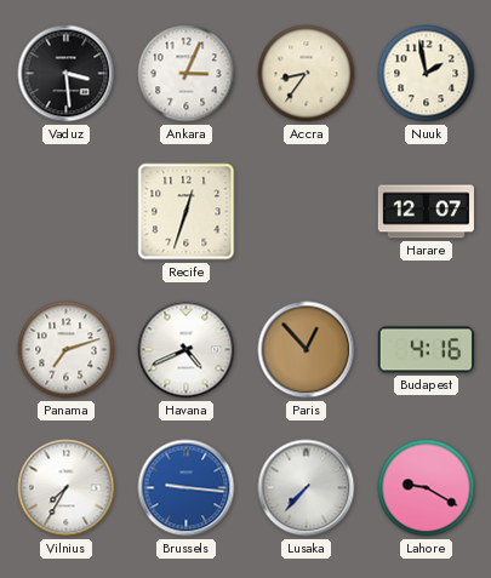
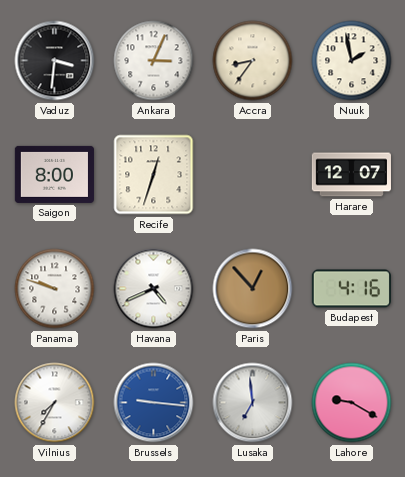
Vaduz: 3:29 -> 3:31
Saigon: none -> 8:00
Panama: 7:12 -> 9:48
Lusaka: 7:37 -> 6:59
